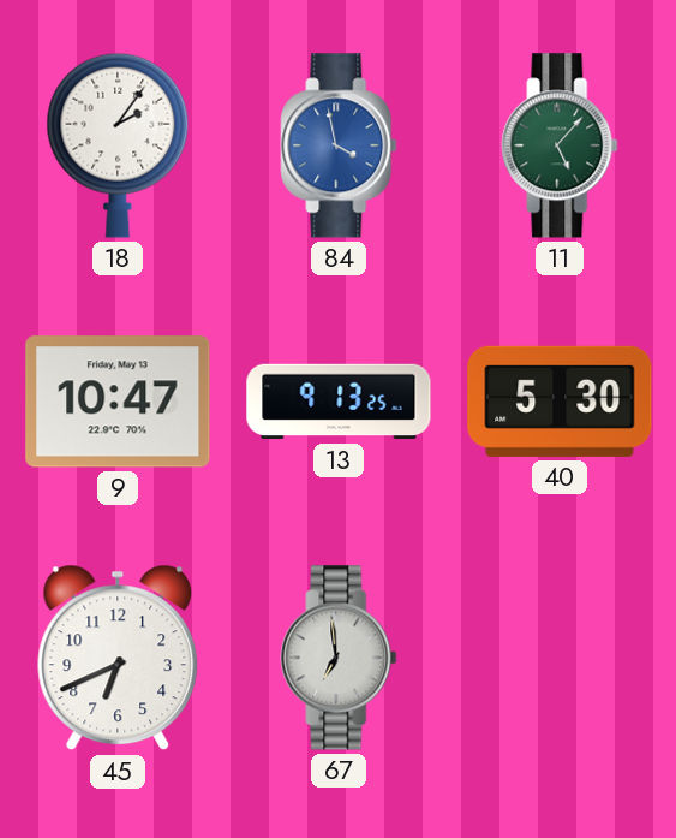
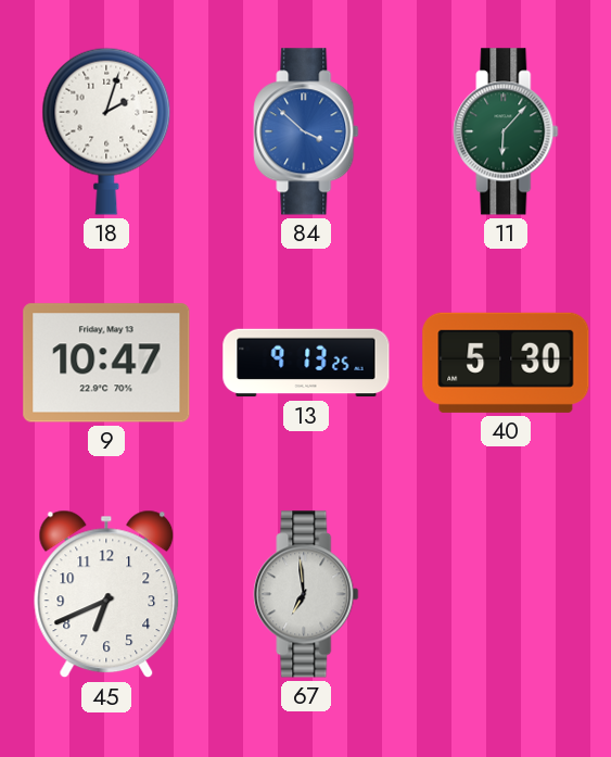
18: 2:06 -> 2:03
84: 3:58 -> 3:52
11: 5:07 -> 6:07
